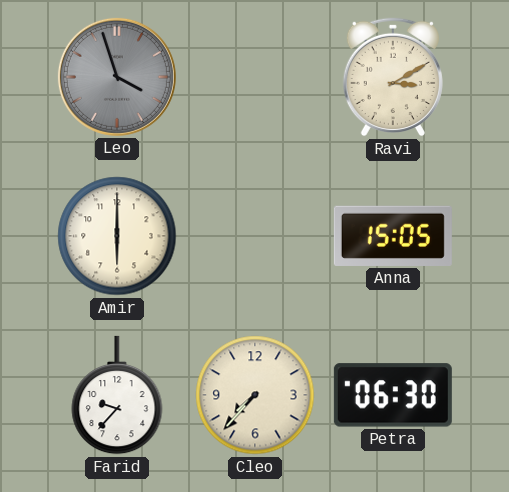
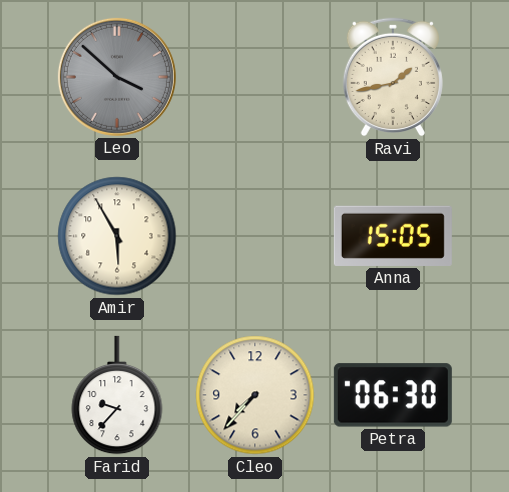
Leo: 3:57 -> 3:52
Ravi: 3:10 -> 1:43
Amir: 6:00 -> 5:55
